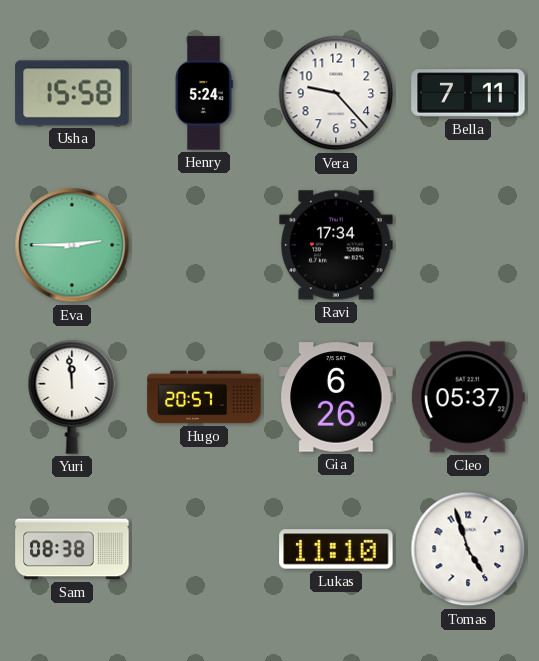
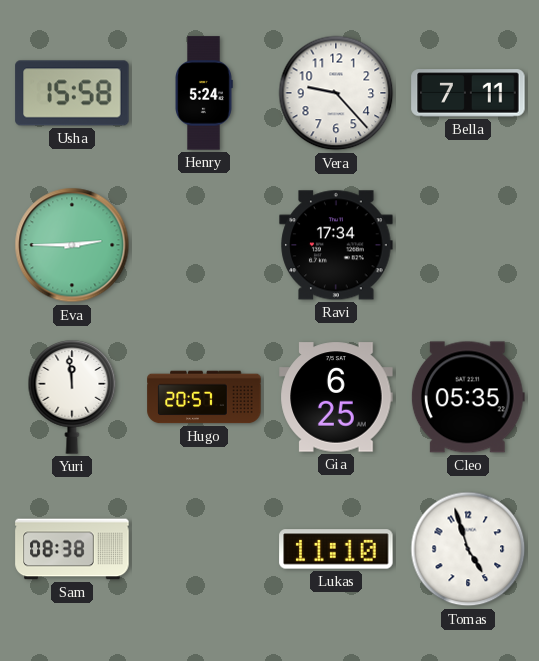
Gia: 6:26 -> 6:25
Cleo: 05:37 -> 05:35
